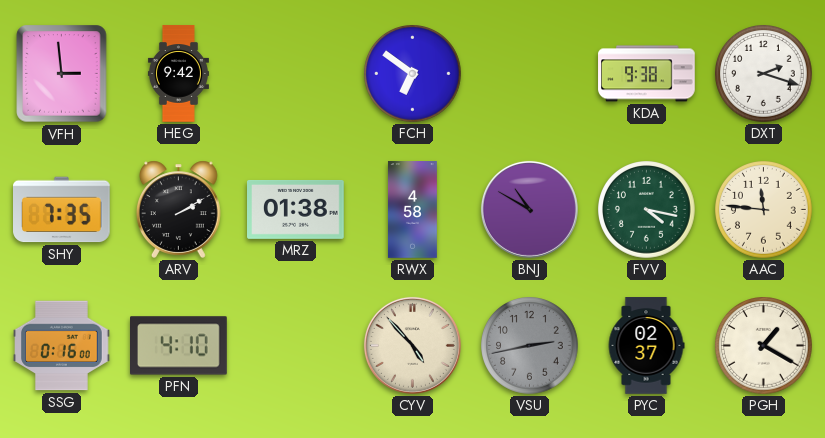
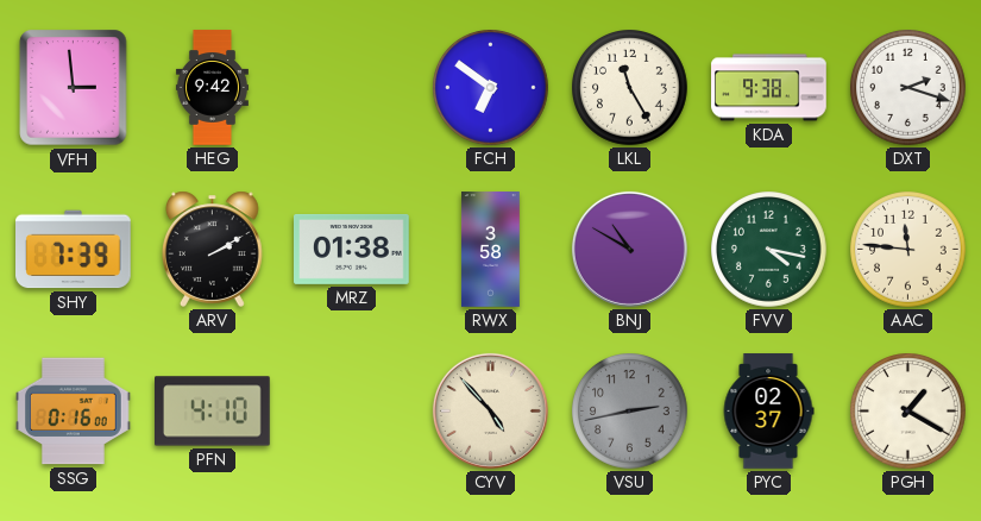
LKL: none -> 11:25
SHY: 7:35 -> 7:39
RWX: 4:58 -> 3:58
